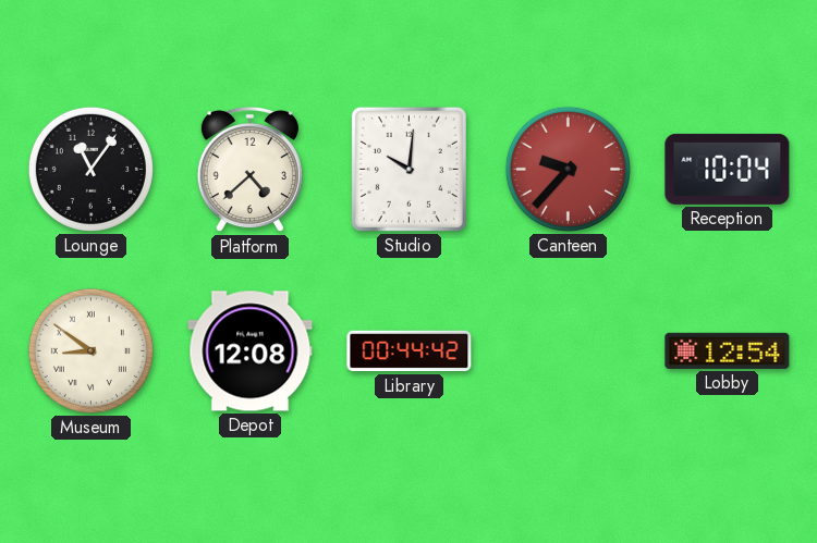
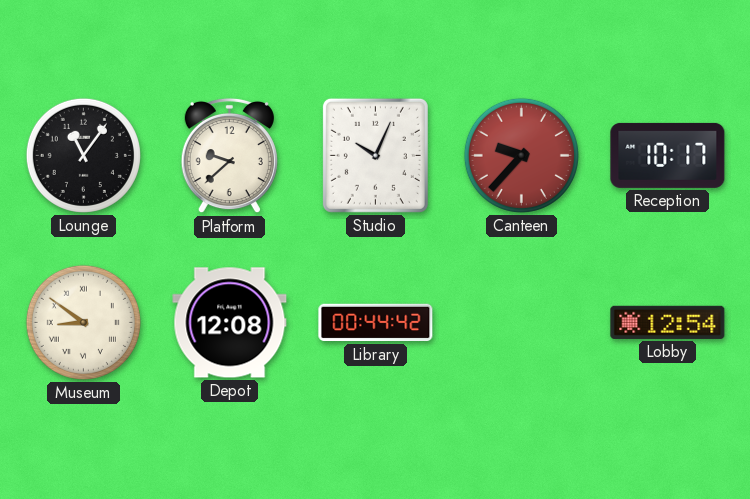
Platform: 4:38 -> 9:38
Studio: 10:01 -> 10:04
Reception: 10:04 -> 10:17
